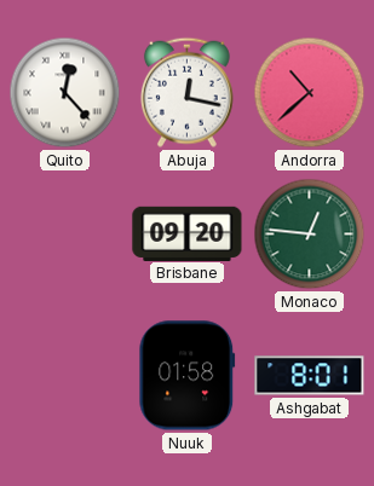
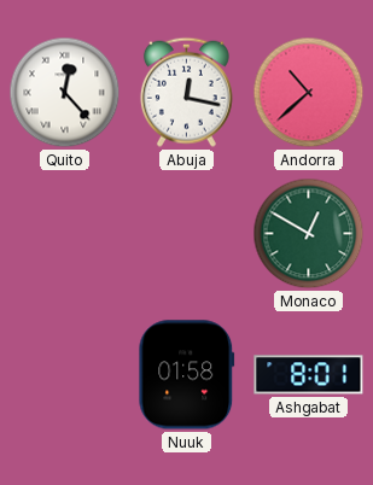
Brisbane: 09:20 -> none
Monaco: 12:46 -> 12:50
